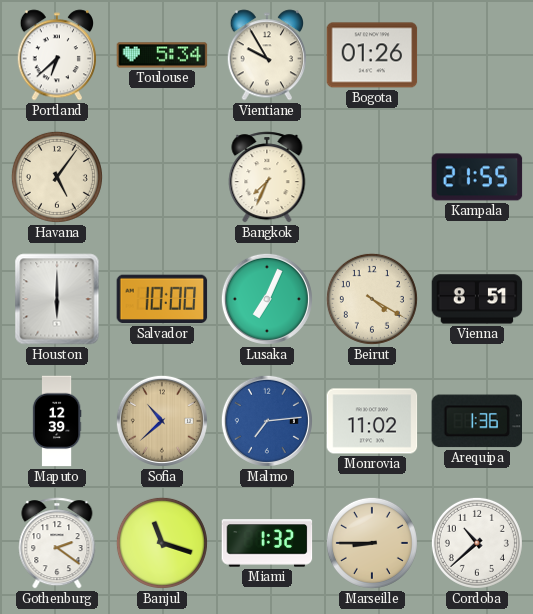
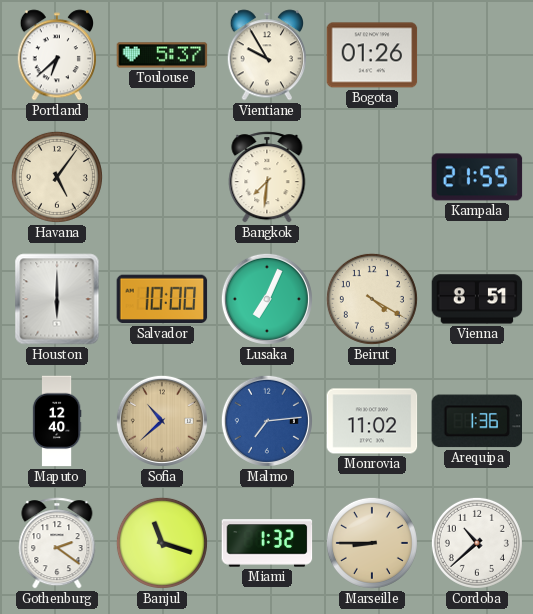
Toulouse: 5:34 -> 5:37
Bangkok: 7:34 -> 7:31
Maputo: 12:39 -> 12:40
